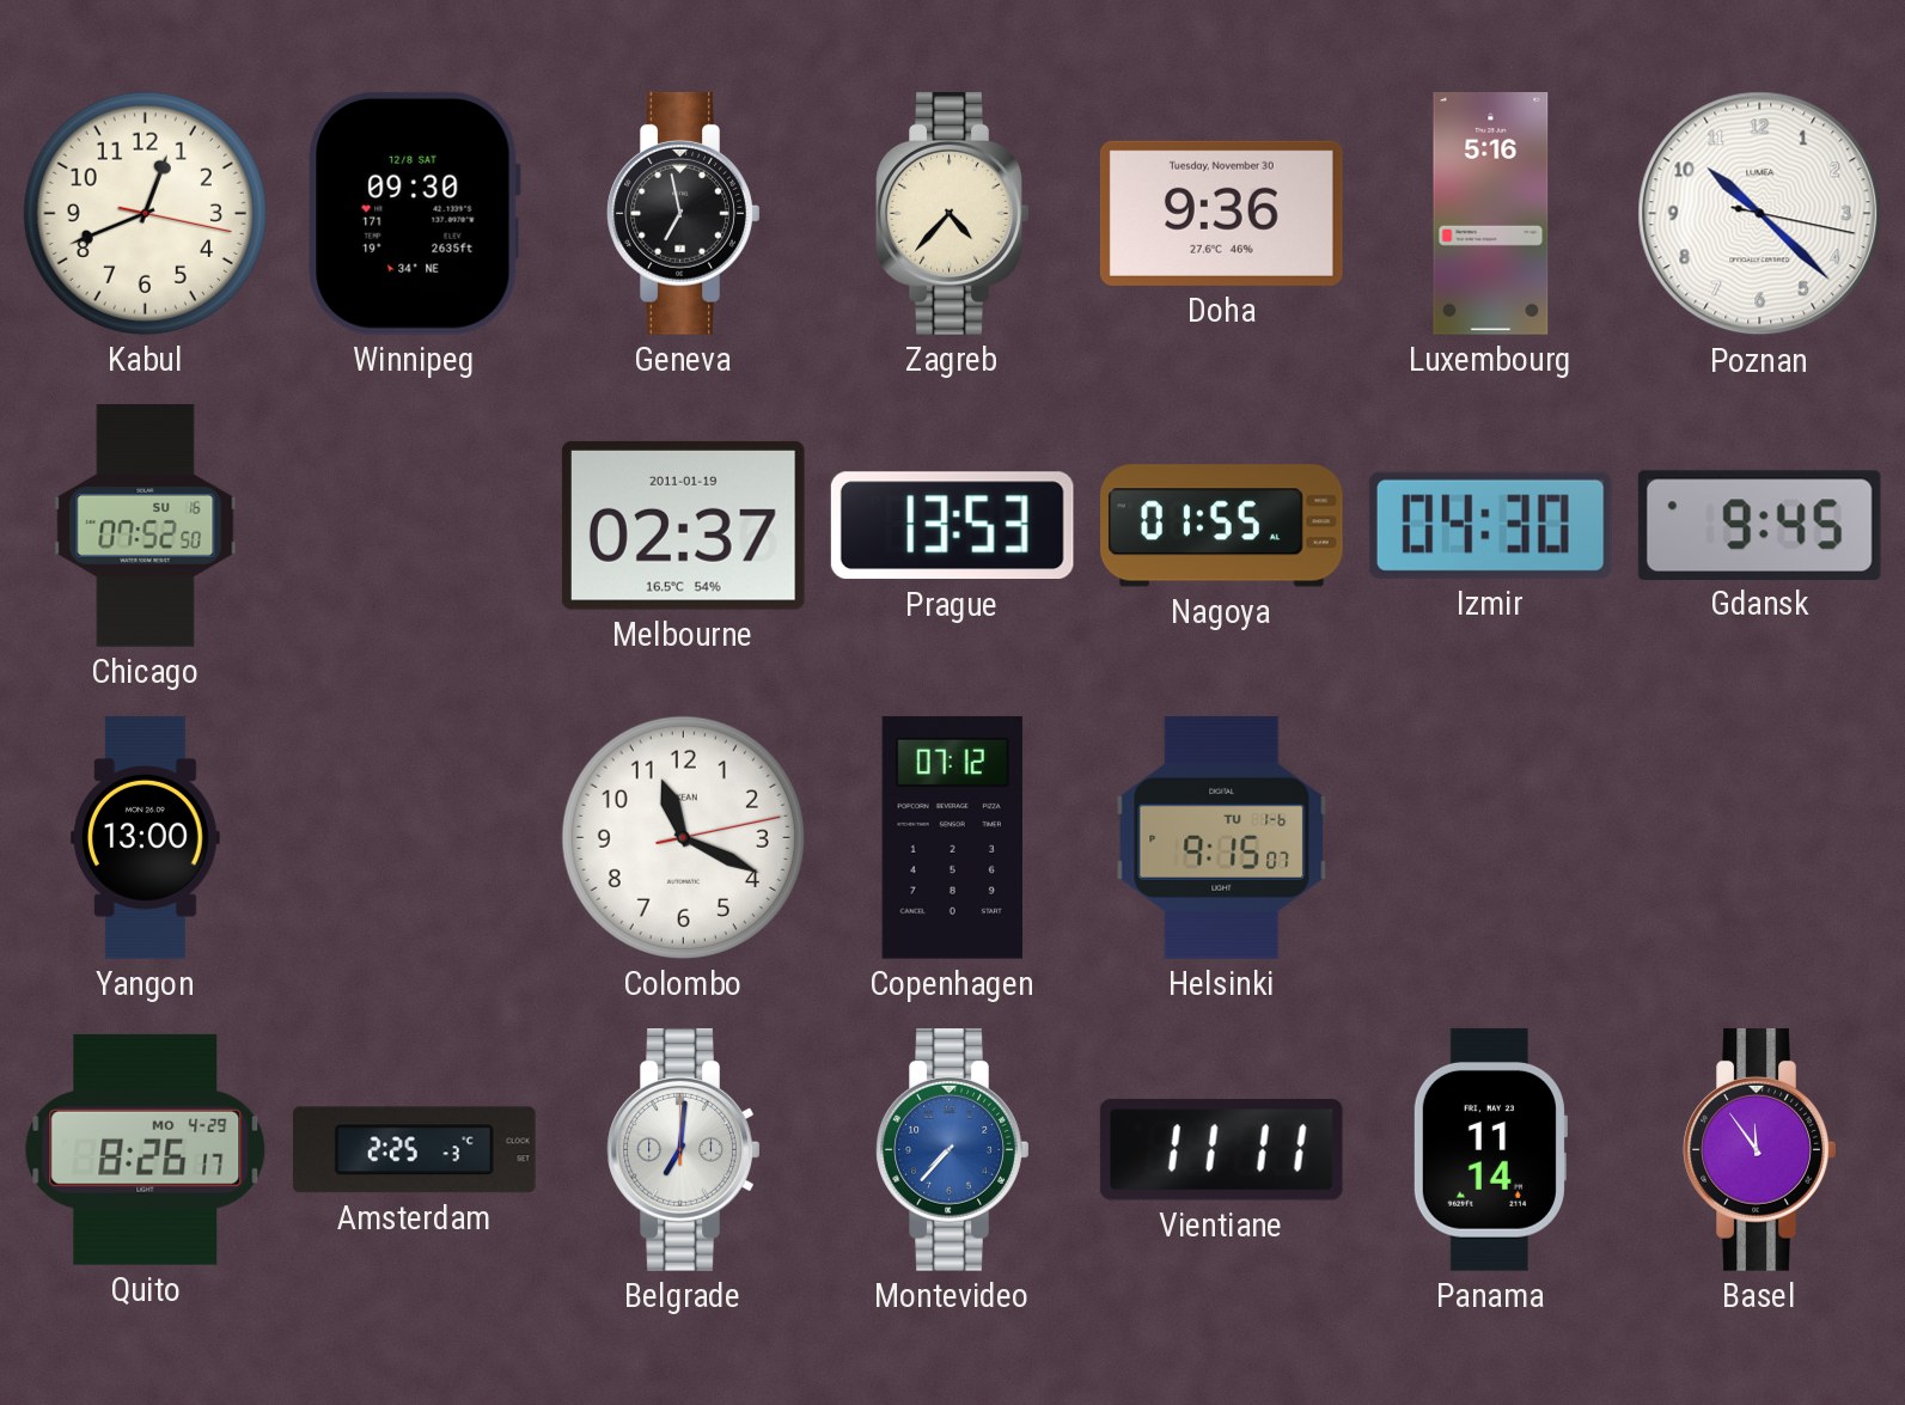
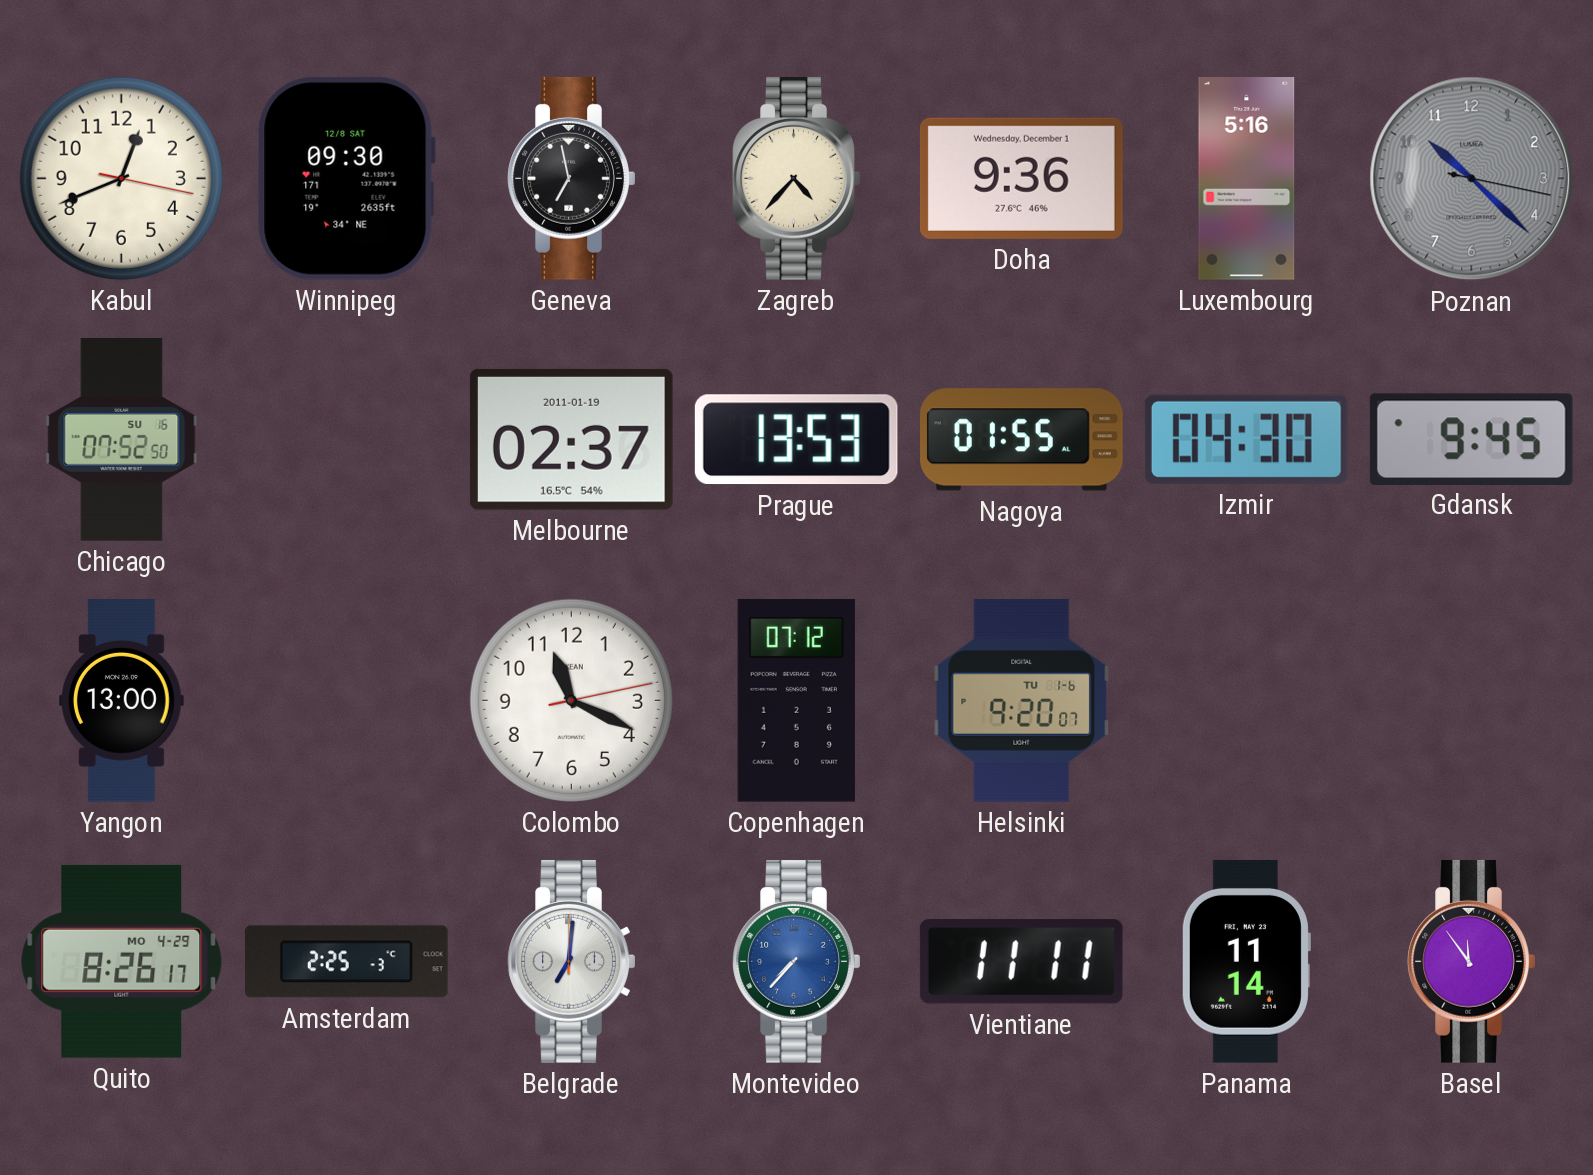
Doha date: Tuesday, November 30 -> Wednesday, December 1
Poznan dial: white -> grey
Helsinki: 9:15 -> 9:20
